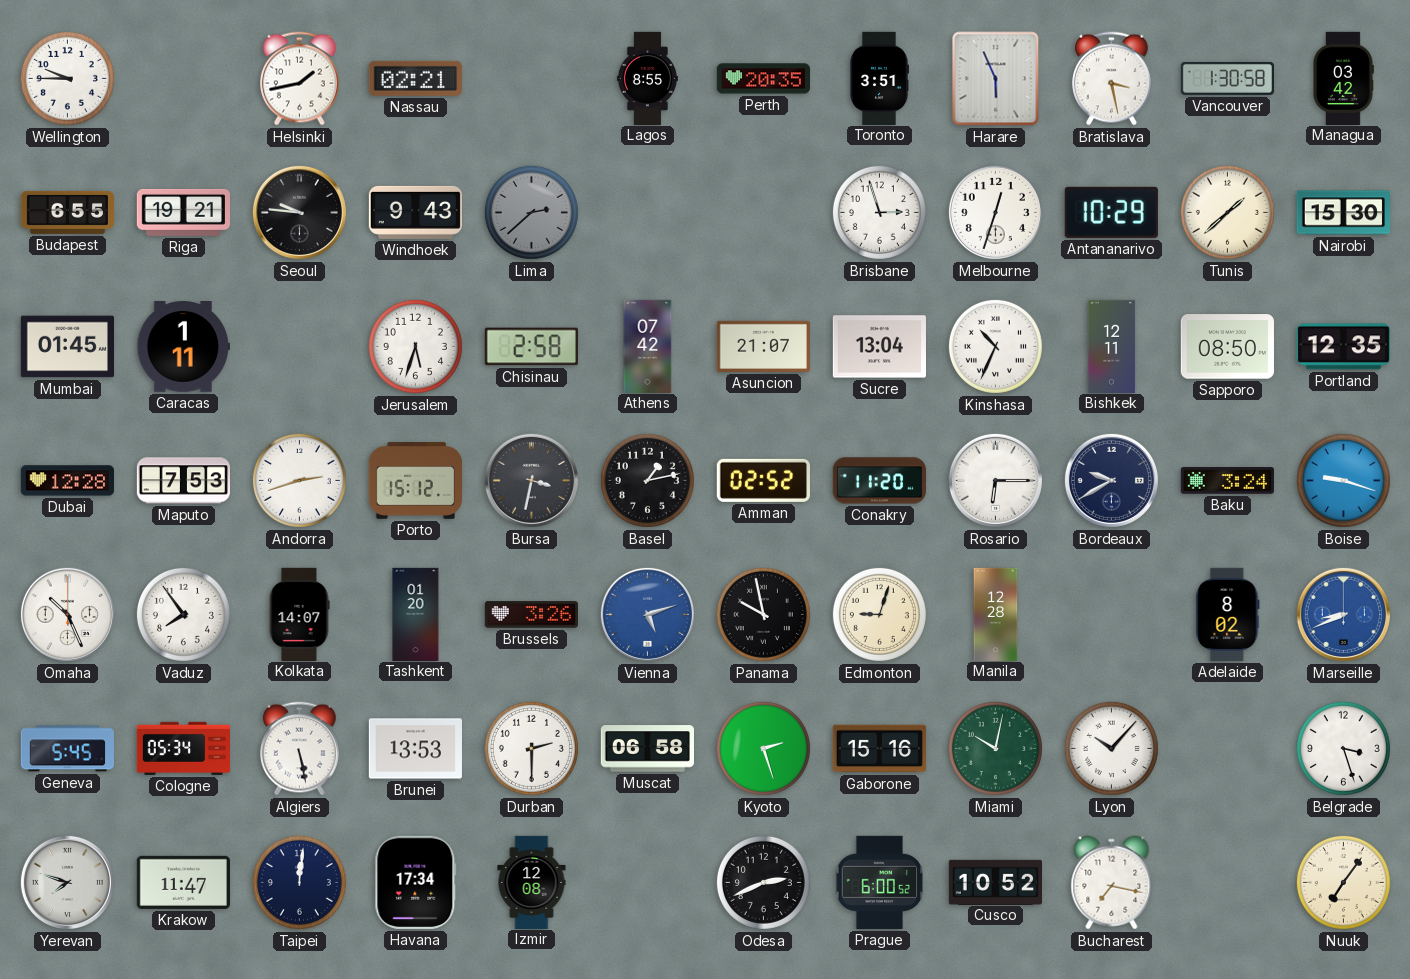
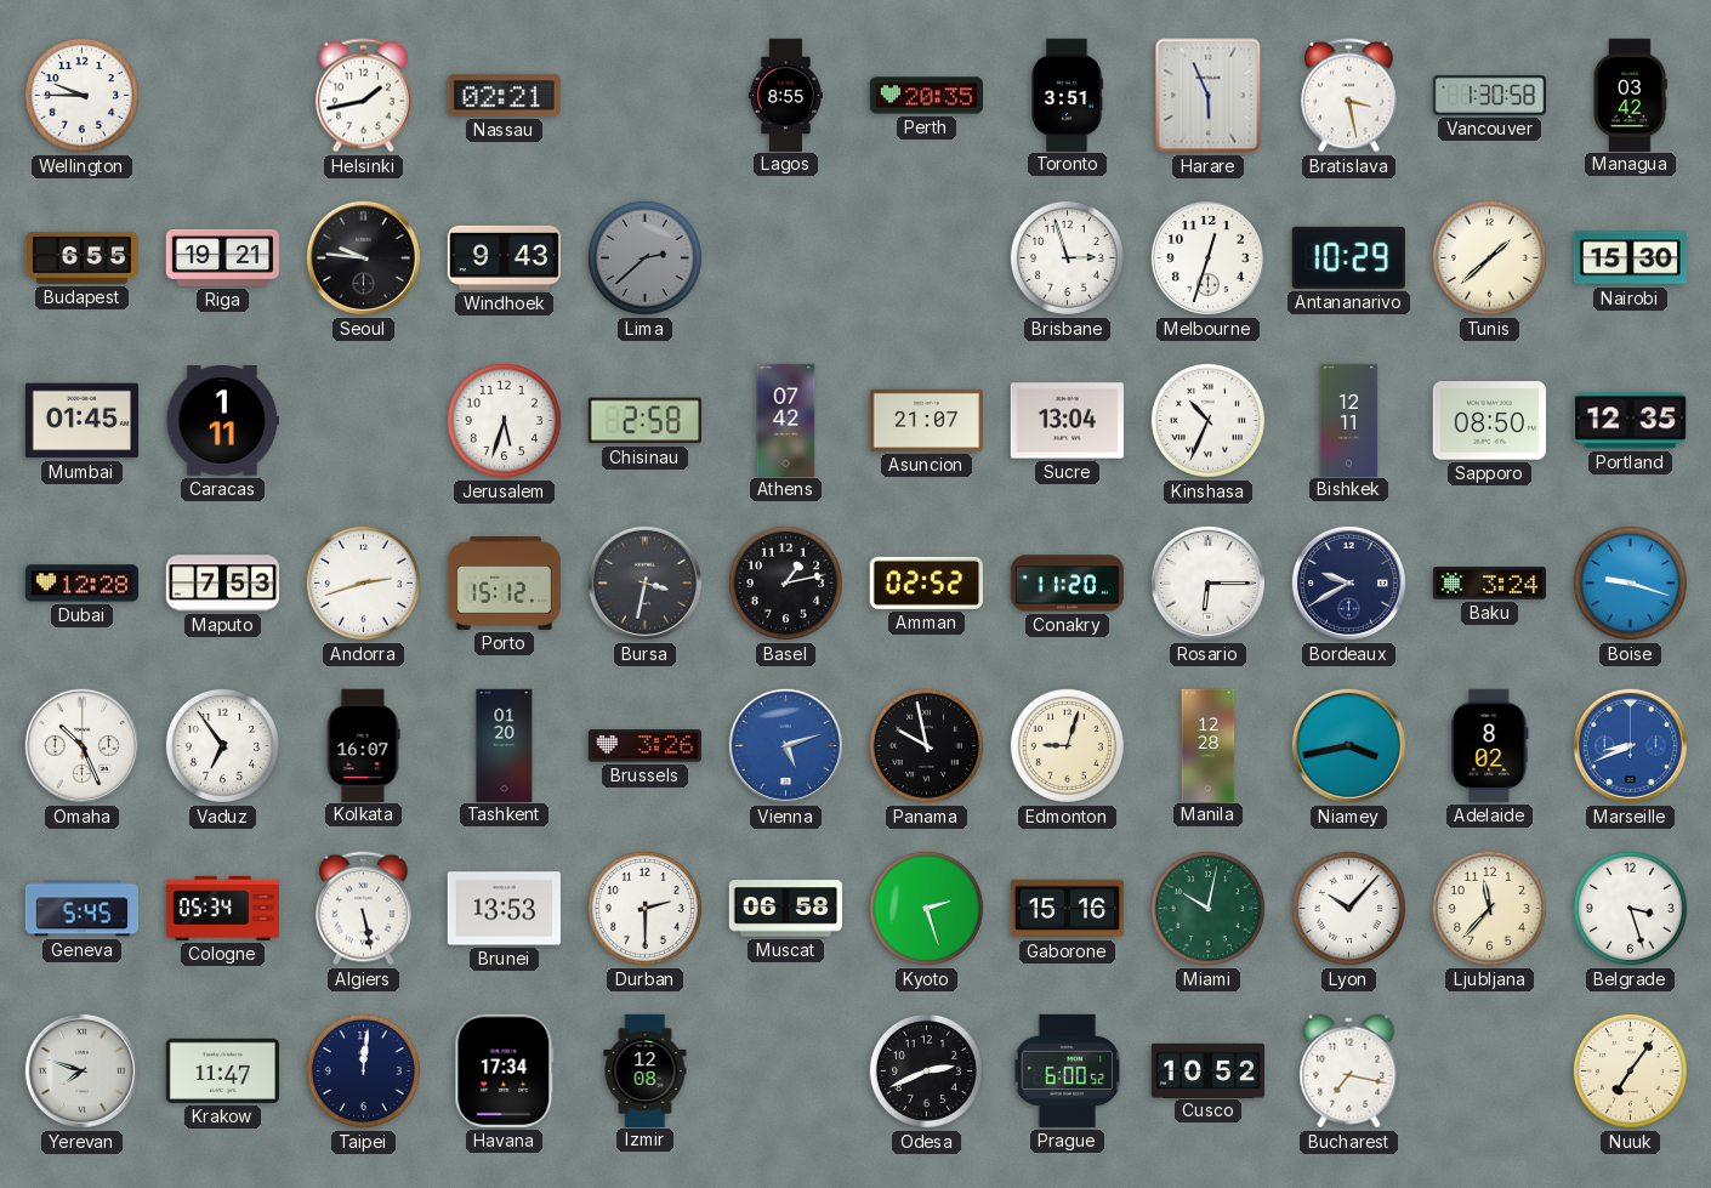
Vaduz: 7:54 -> 6:54
Kolkata: 14:07 -> 16:07
Niamey: none -> 3:43
Ljubljana: none -> 11:37
